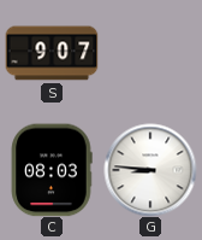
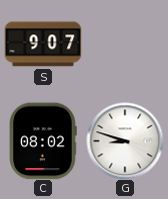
C: 08:03 -> 08:02
G: 8:46 -> 8:48
